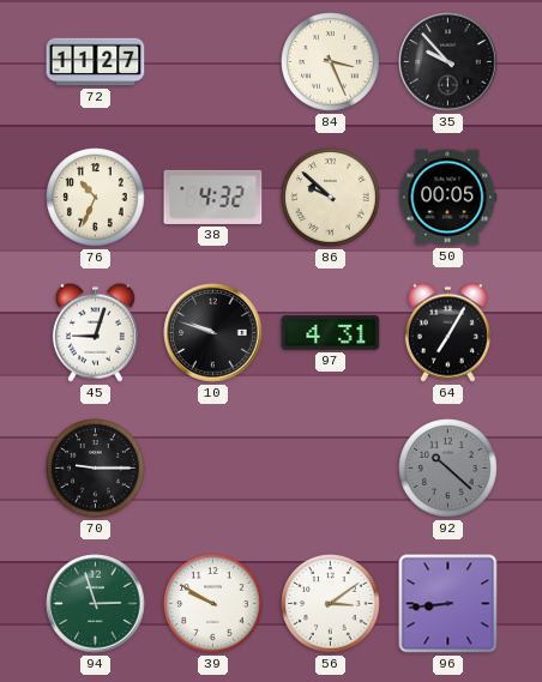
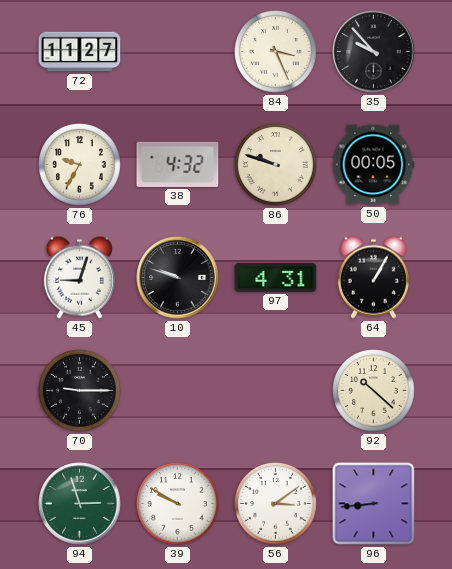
76: 10:34 -> 9:35
86: 9:52 -> 9:48
64: 7:05 -> 1:05
92 dial: grey -> cream
